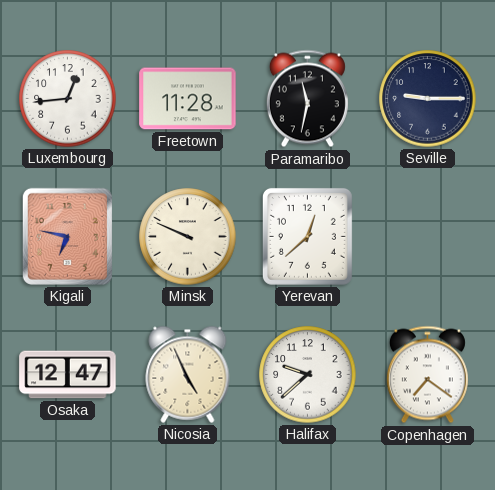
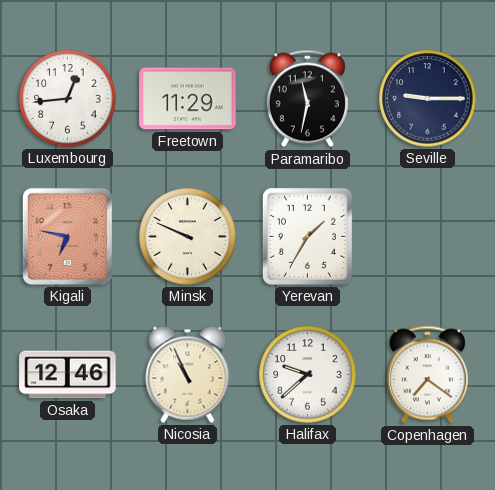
Freetown: 11:28 -> 11:29
Yerevan: 12:38 -> 1:35
Osaka: 12:47 -> 12:46
Nicosia: 4:56 -> 10:56
